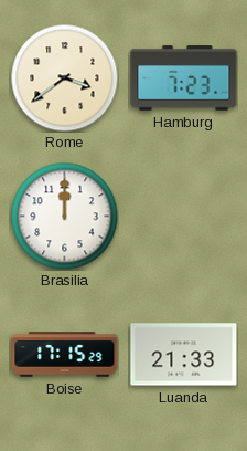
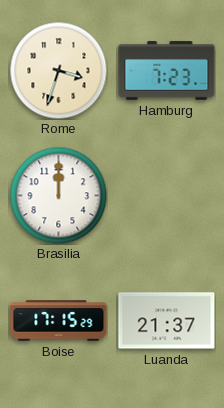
Rome: 3:39 -> 3:33
Luanda: 21:33 -> 21:37
